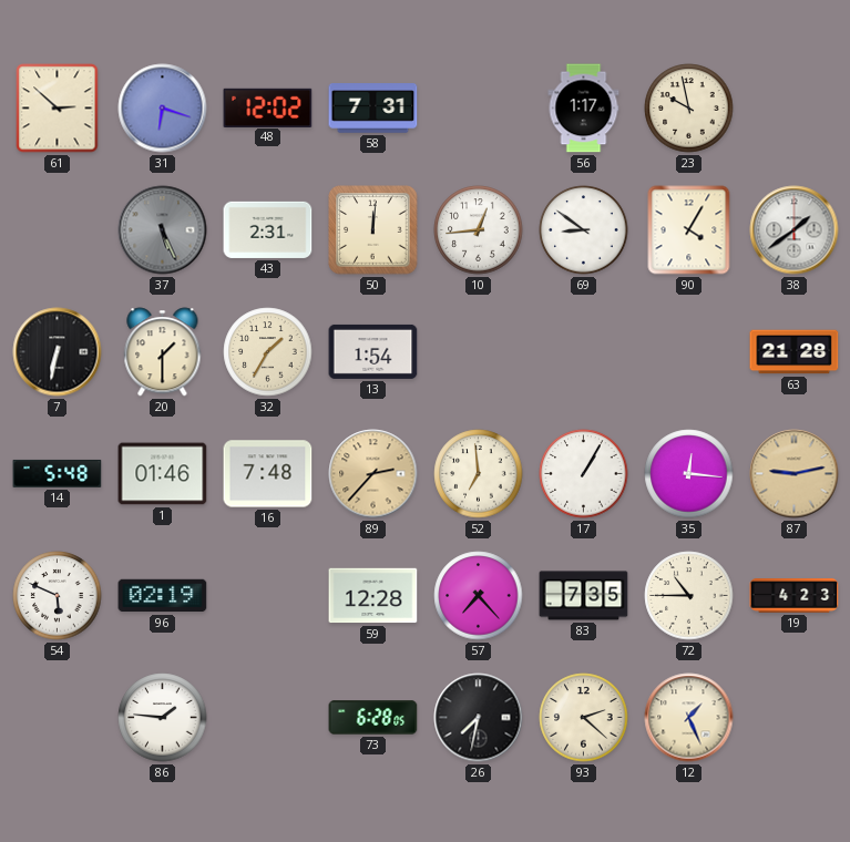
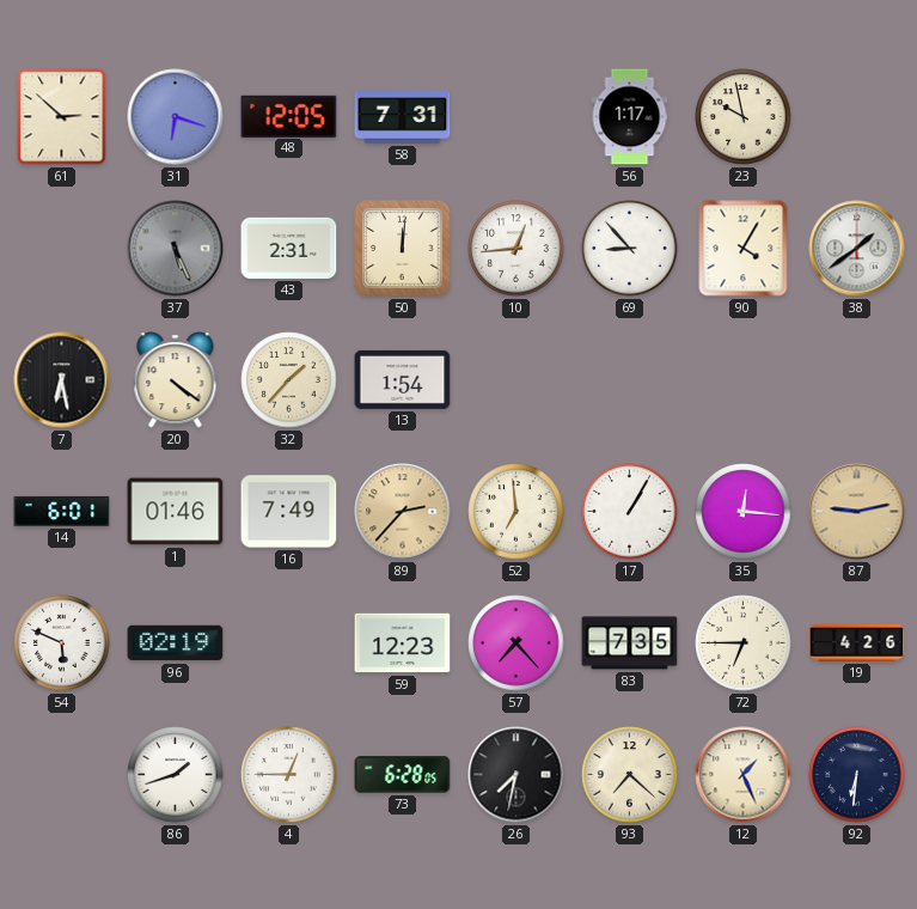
48: 12:02 -> 12:05
69: 8:51 -> 8:53
7: 6:32 -> 6:28
20: 1:30 -> 4:21
32: 1:35 -> 1:37
63: 21:28 -> none
14: 5:48 -> 6:01
16: 7:48 -> 7:49
59: 12:28 -> 12:23
72: 10:45 -> 6:45
19: 4:23 -> 4:26
86: 1:46 -> 1:42
4: none -> 12:45
93: 2:22 -> 7:22
92: none -> 6:31
